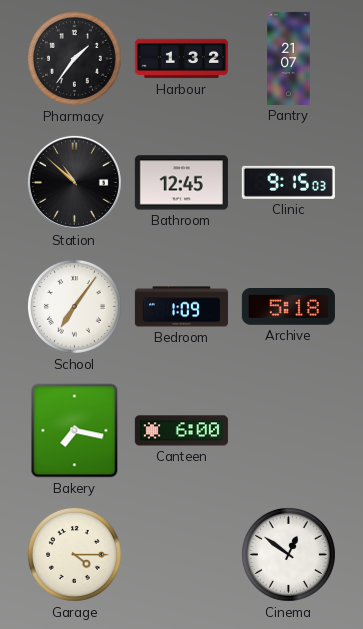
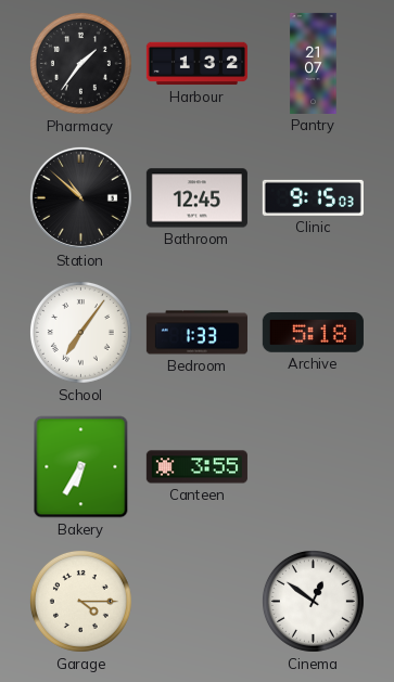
Bedroom: 1:09 -> 1:33
Bakery: 7:17 -> 6:35
Canteen: 6:00 -> 3:55
